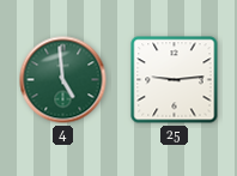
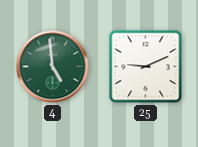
25: 9:14 -> 9:11
